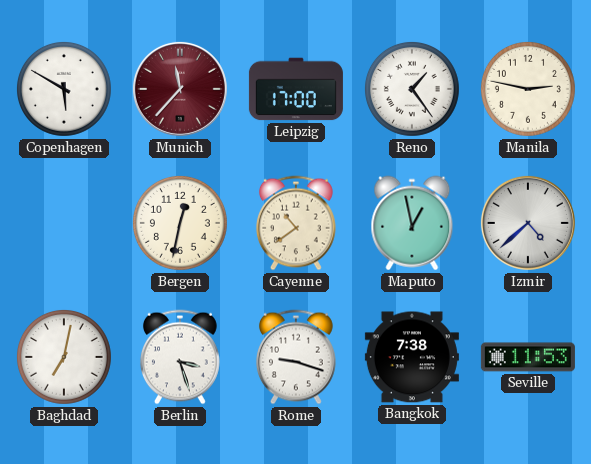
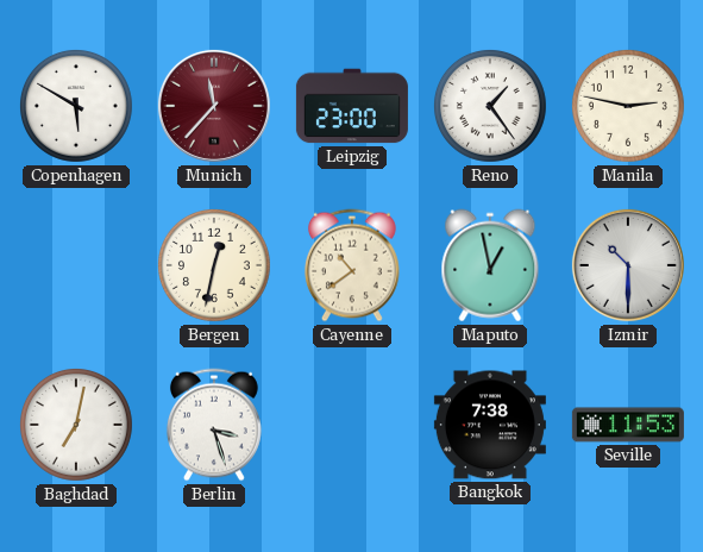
Leipzig: 17:00 -> 23:00
Izmir: 4:38 -> 10:30
Rome: 9:18 -> none
